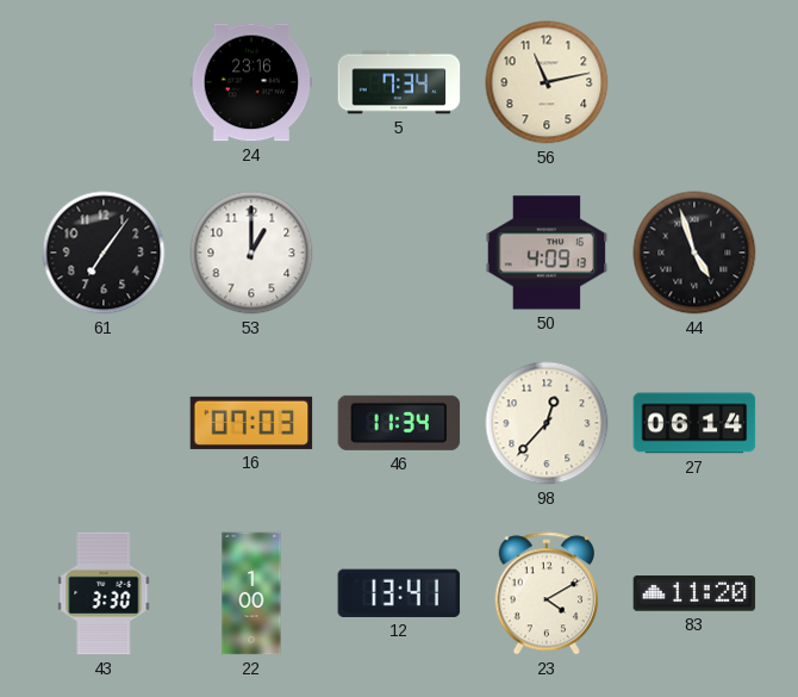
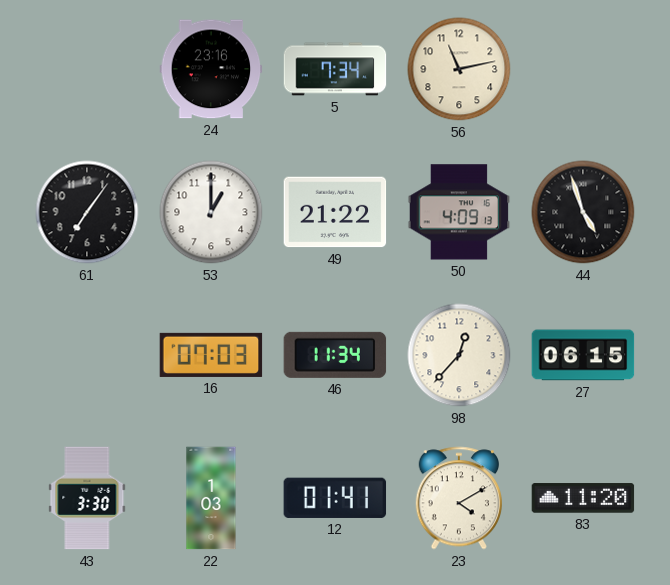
49: none -> 21:22
27: 06:14 -> 06:15
22: 1:00 -> 1:03
12: 13:41 -> 01:41
